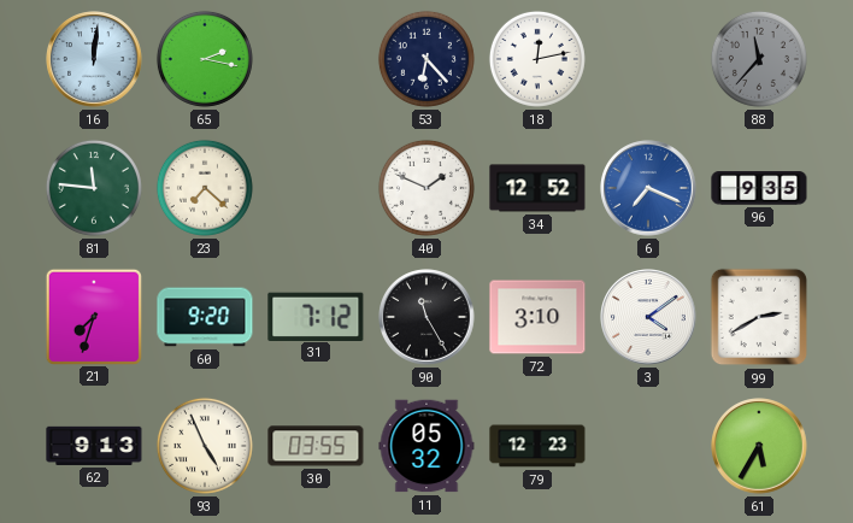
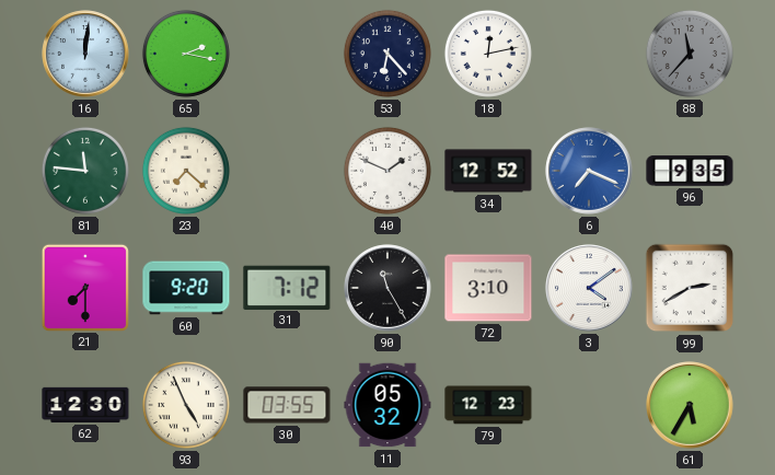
21: 7:33 -> 7:30
62: 9:13 -> 12:30
